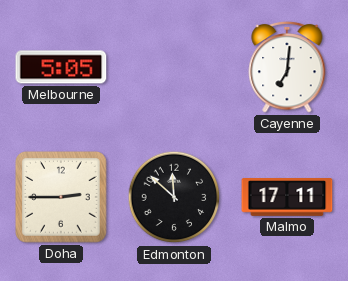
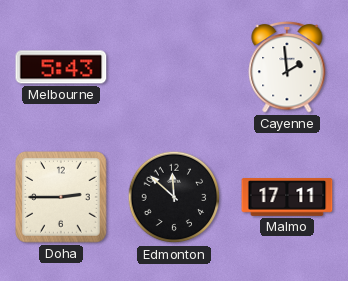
Melbourne: 5:05 -> 5:43
Cayenne: 7:01 -> 1:59
